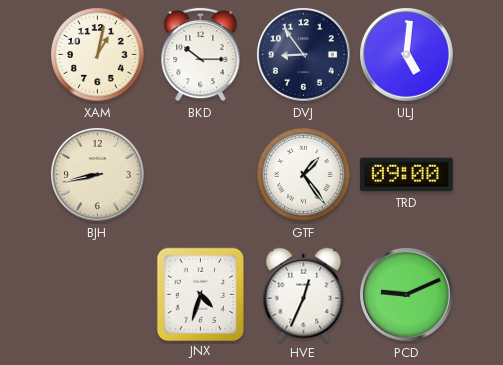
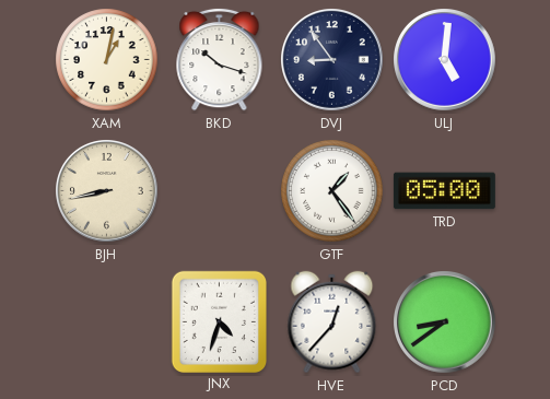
BKD: 10:15 -> 10:18
TRD: 09:00 -> 05:00
HVE: 12:34 -> 12:37
PCD: 9:11 -> 8:39
